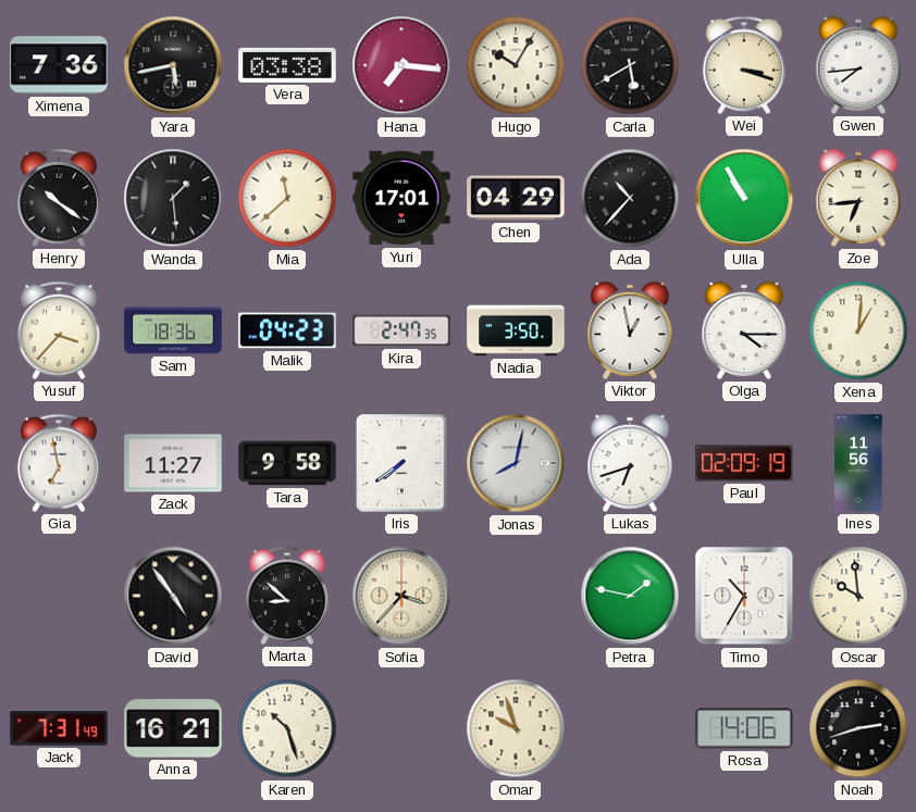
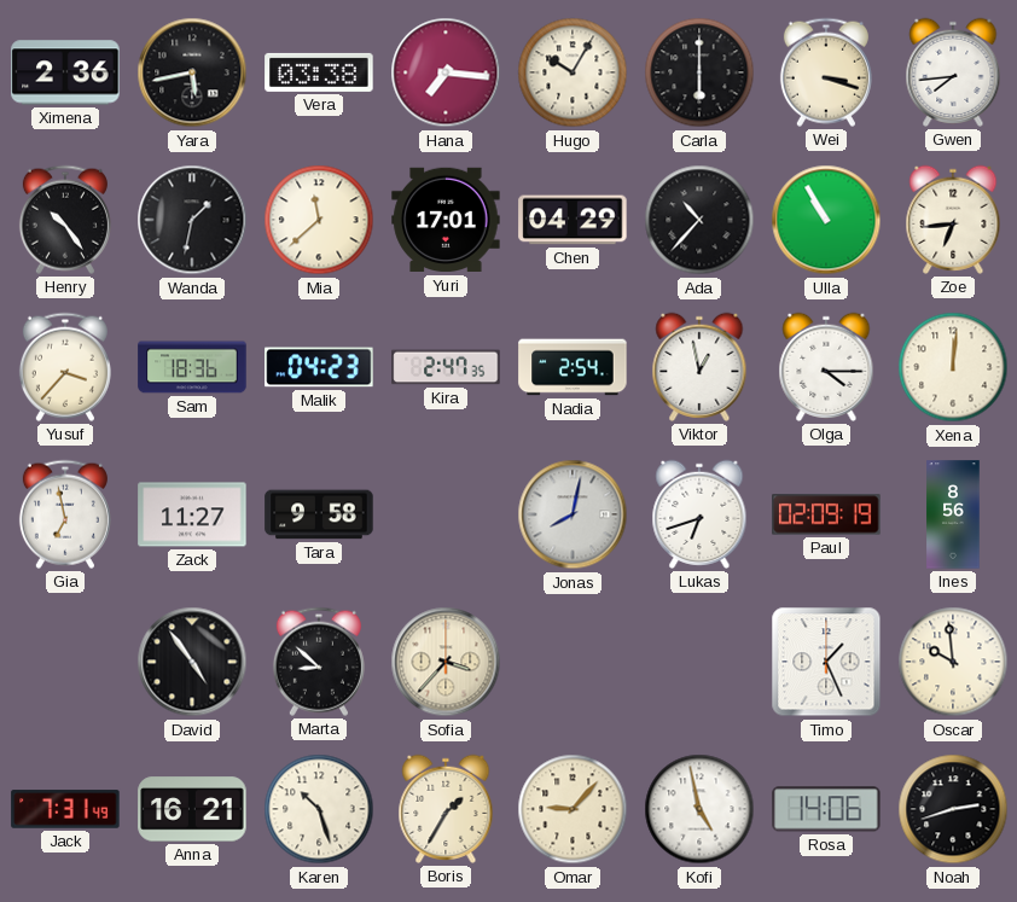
Ximena: 7:36 -> 2:36
Carla: 5:40 -> 6:00
Henry: 10:21 -> 10:24
Wanda: 1:29 -> 1:32
Nadia: 3:50 -> 2:54
Xena: 1:01 -> 12:01
Iris: 7:39 -> none
Ines: 11:56 -> 8:56
Petra: 1:47 -> none
Timo: 10:35 -> 1:26
Boris: none -> 1:35
Omar: 9:57 -> 9:07
Kofi: none -> 4:58
